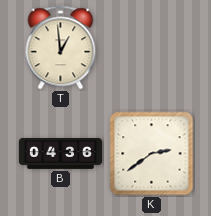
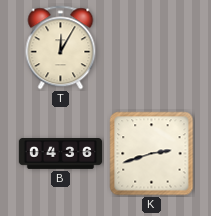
T: 12:59 -> 12:05
K: 2:39 -> 2:42
